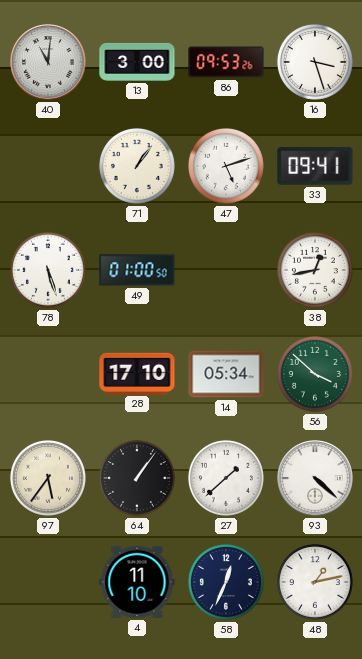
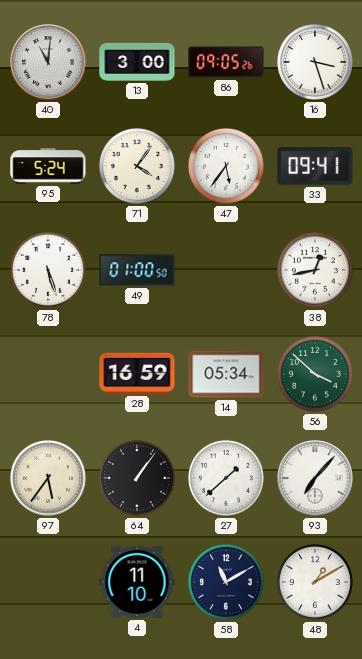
86: 09:53 -> 09:05
95: none -> 5:24
71: 1:06 -> 4:06
47: 5:12 -> 5:36
28: 17:10 -> 16:59
93: 4:22 -> 7:07
58: 12:34 -> 11:10
48: 1:13 -> 1:10
